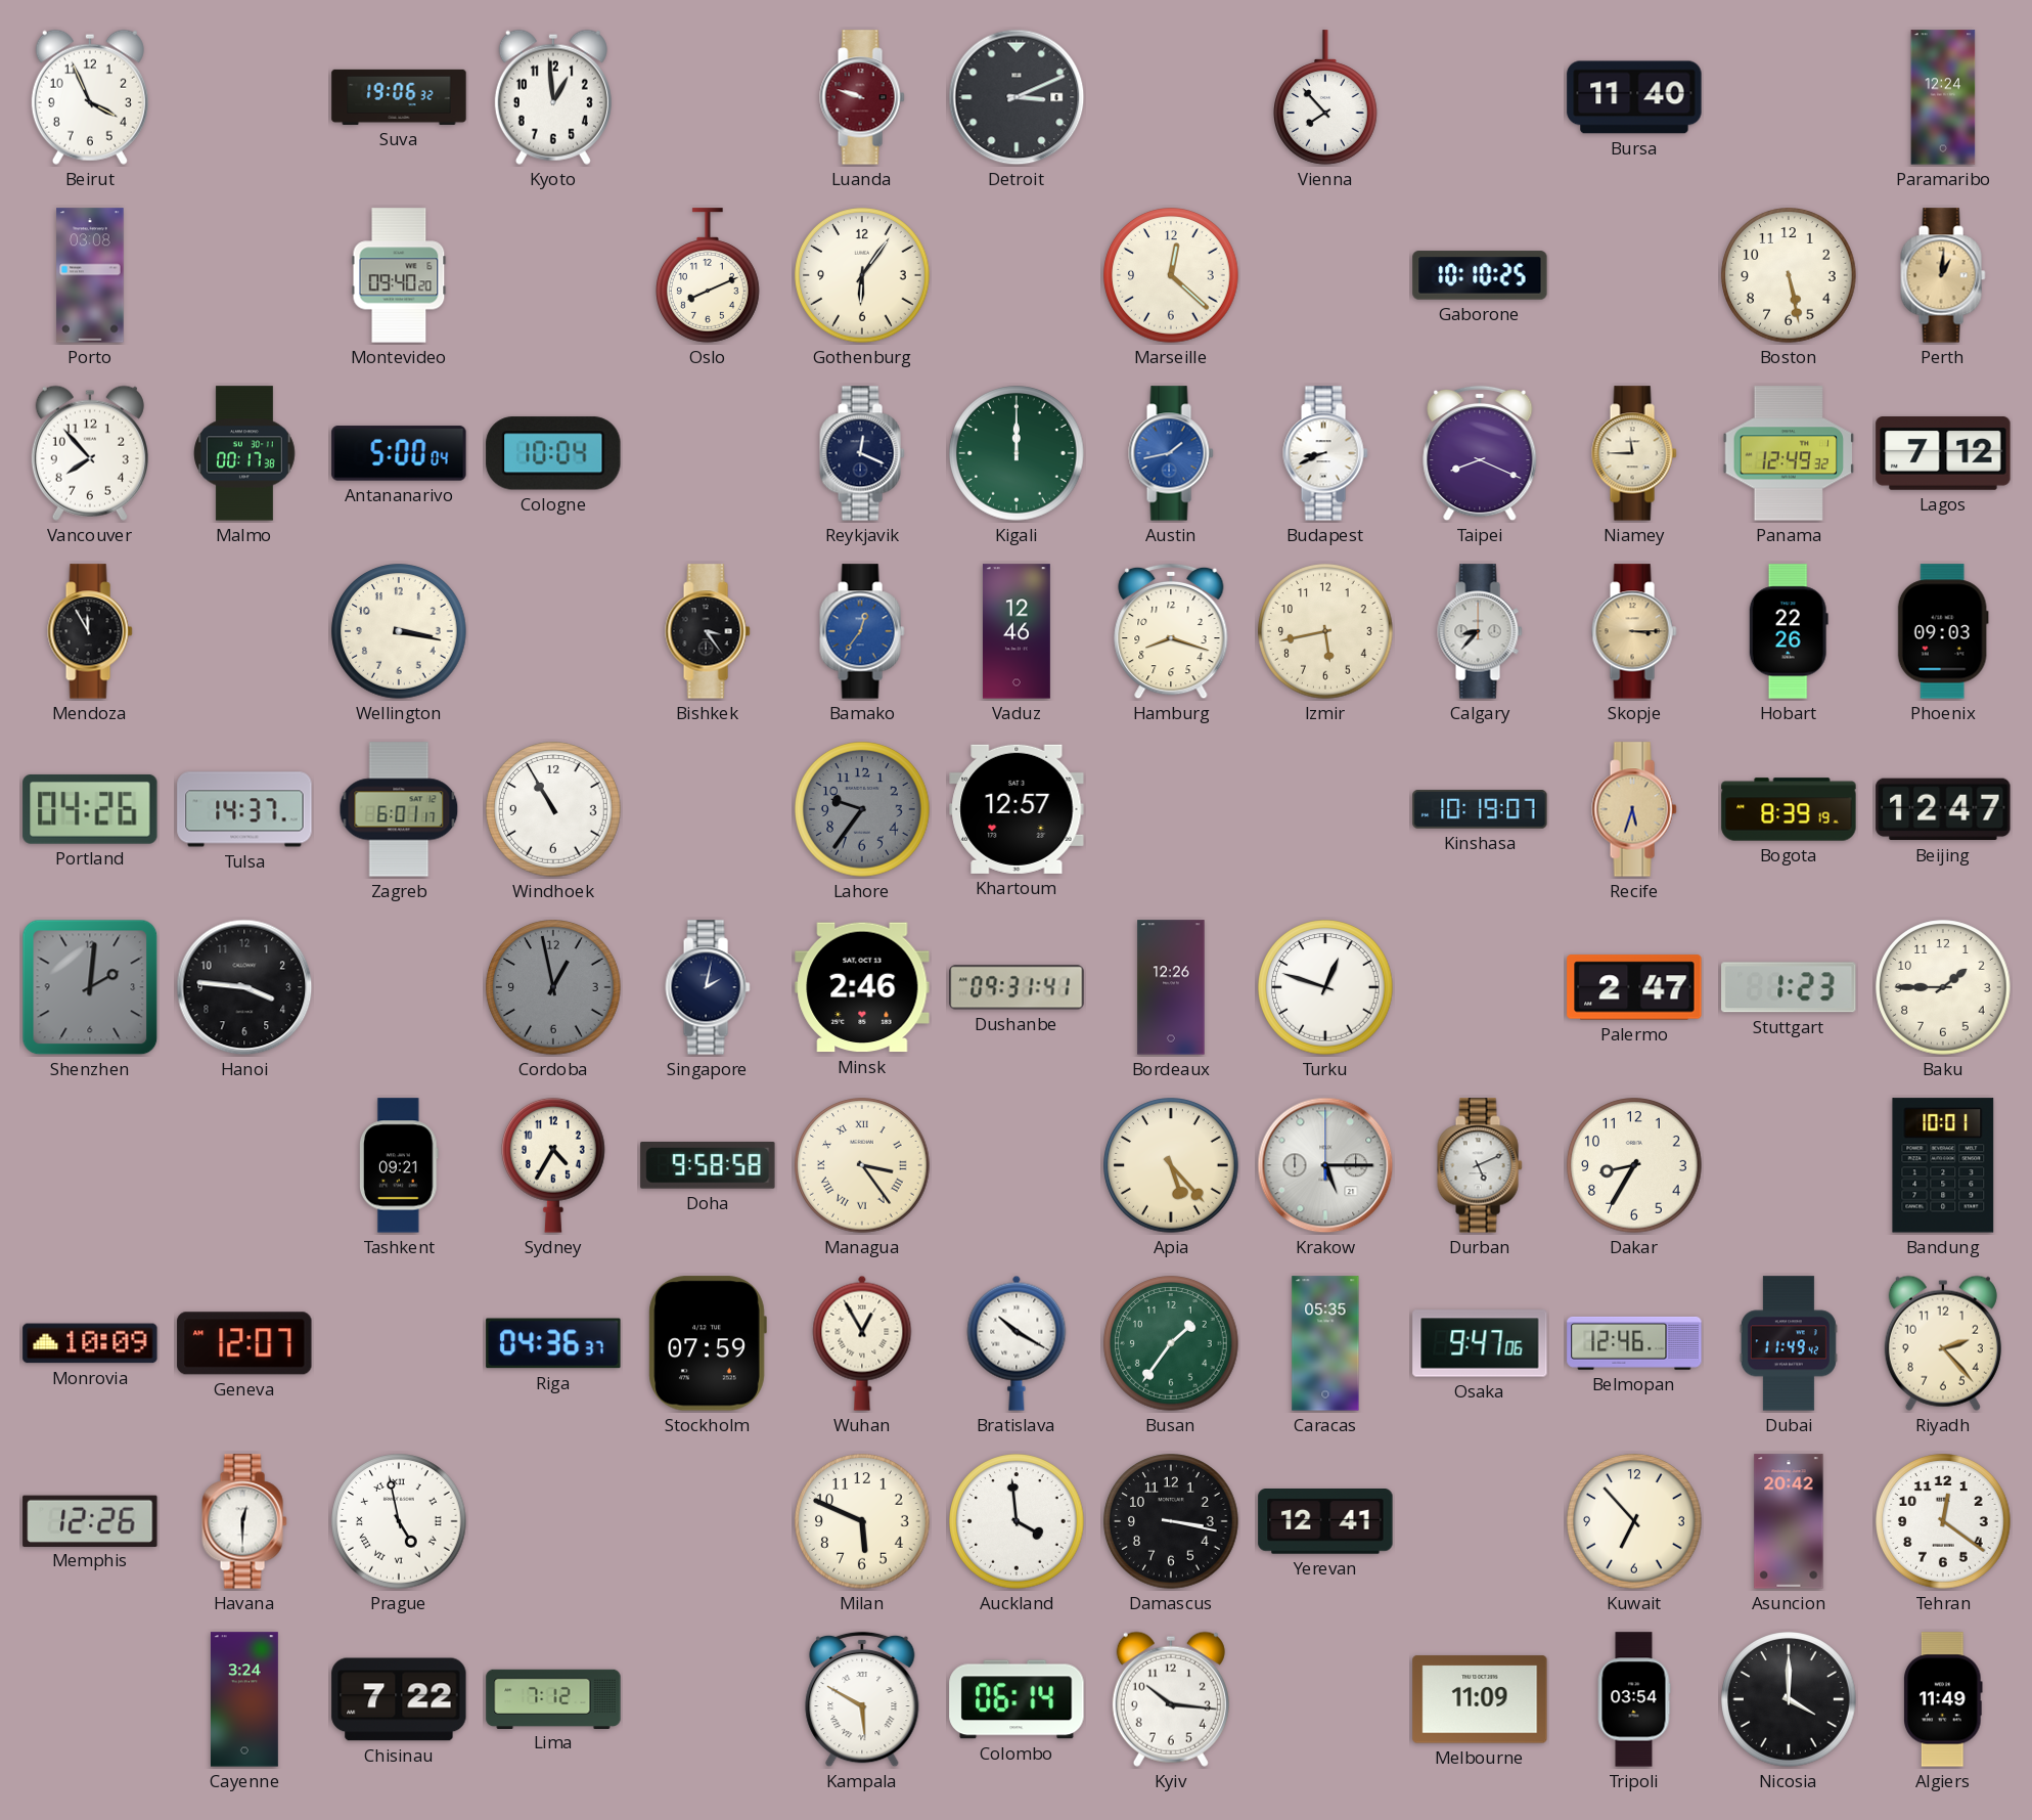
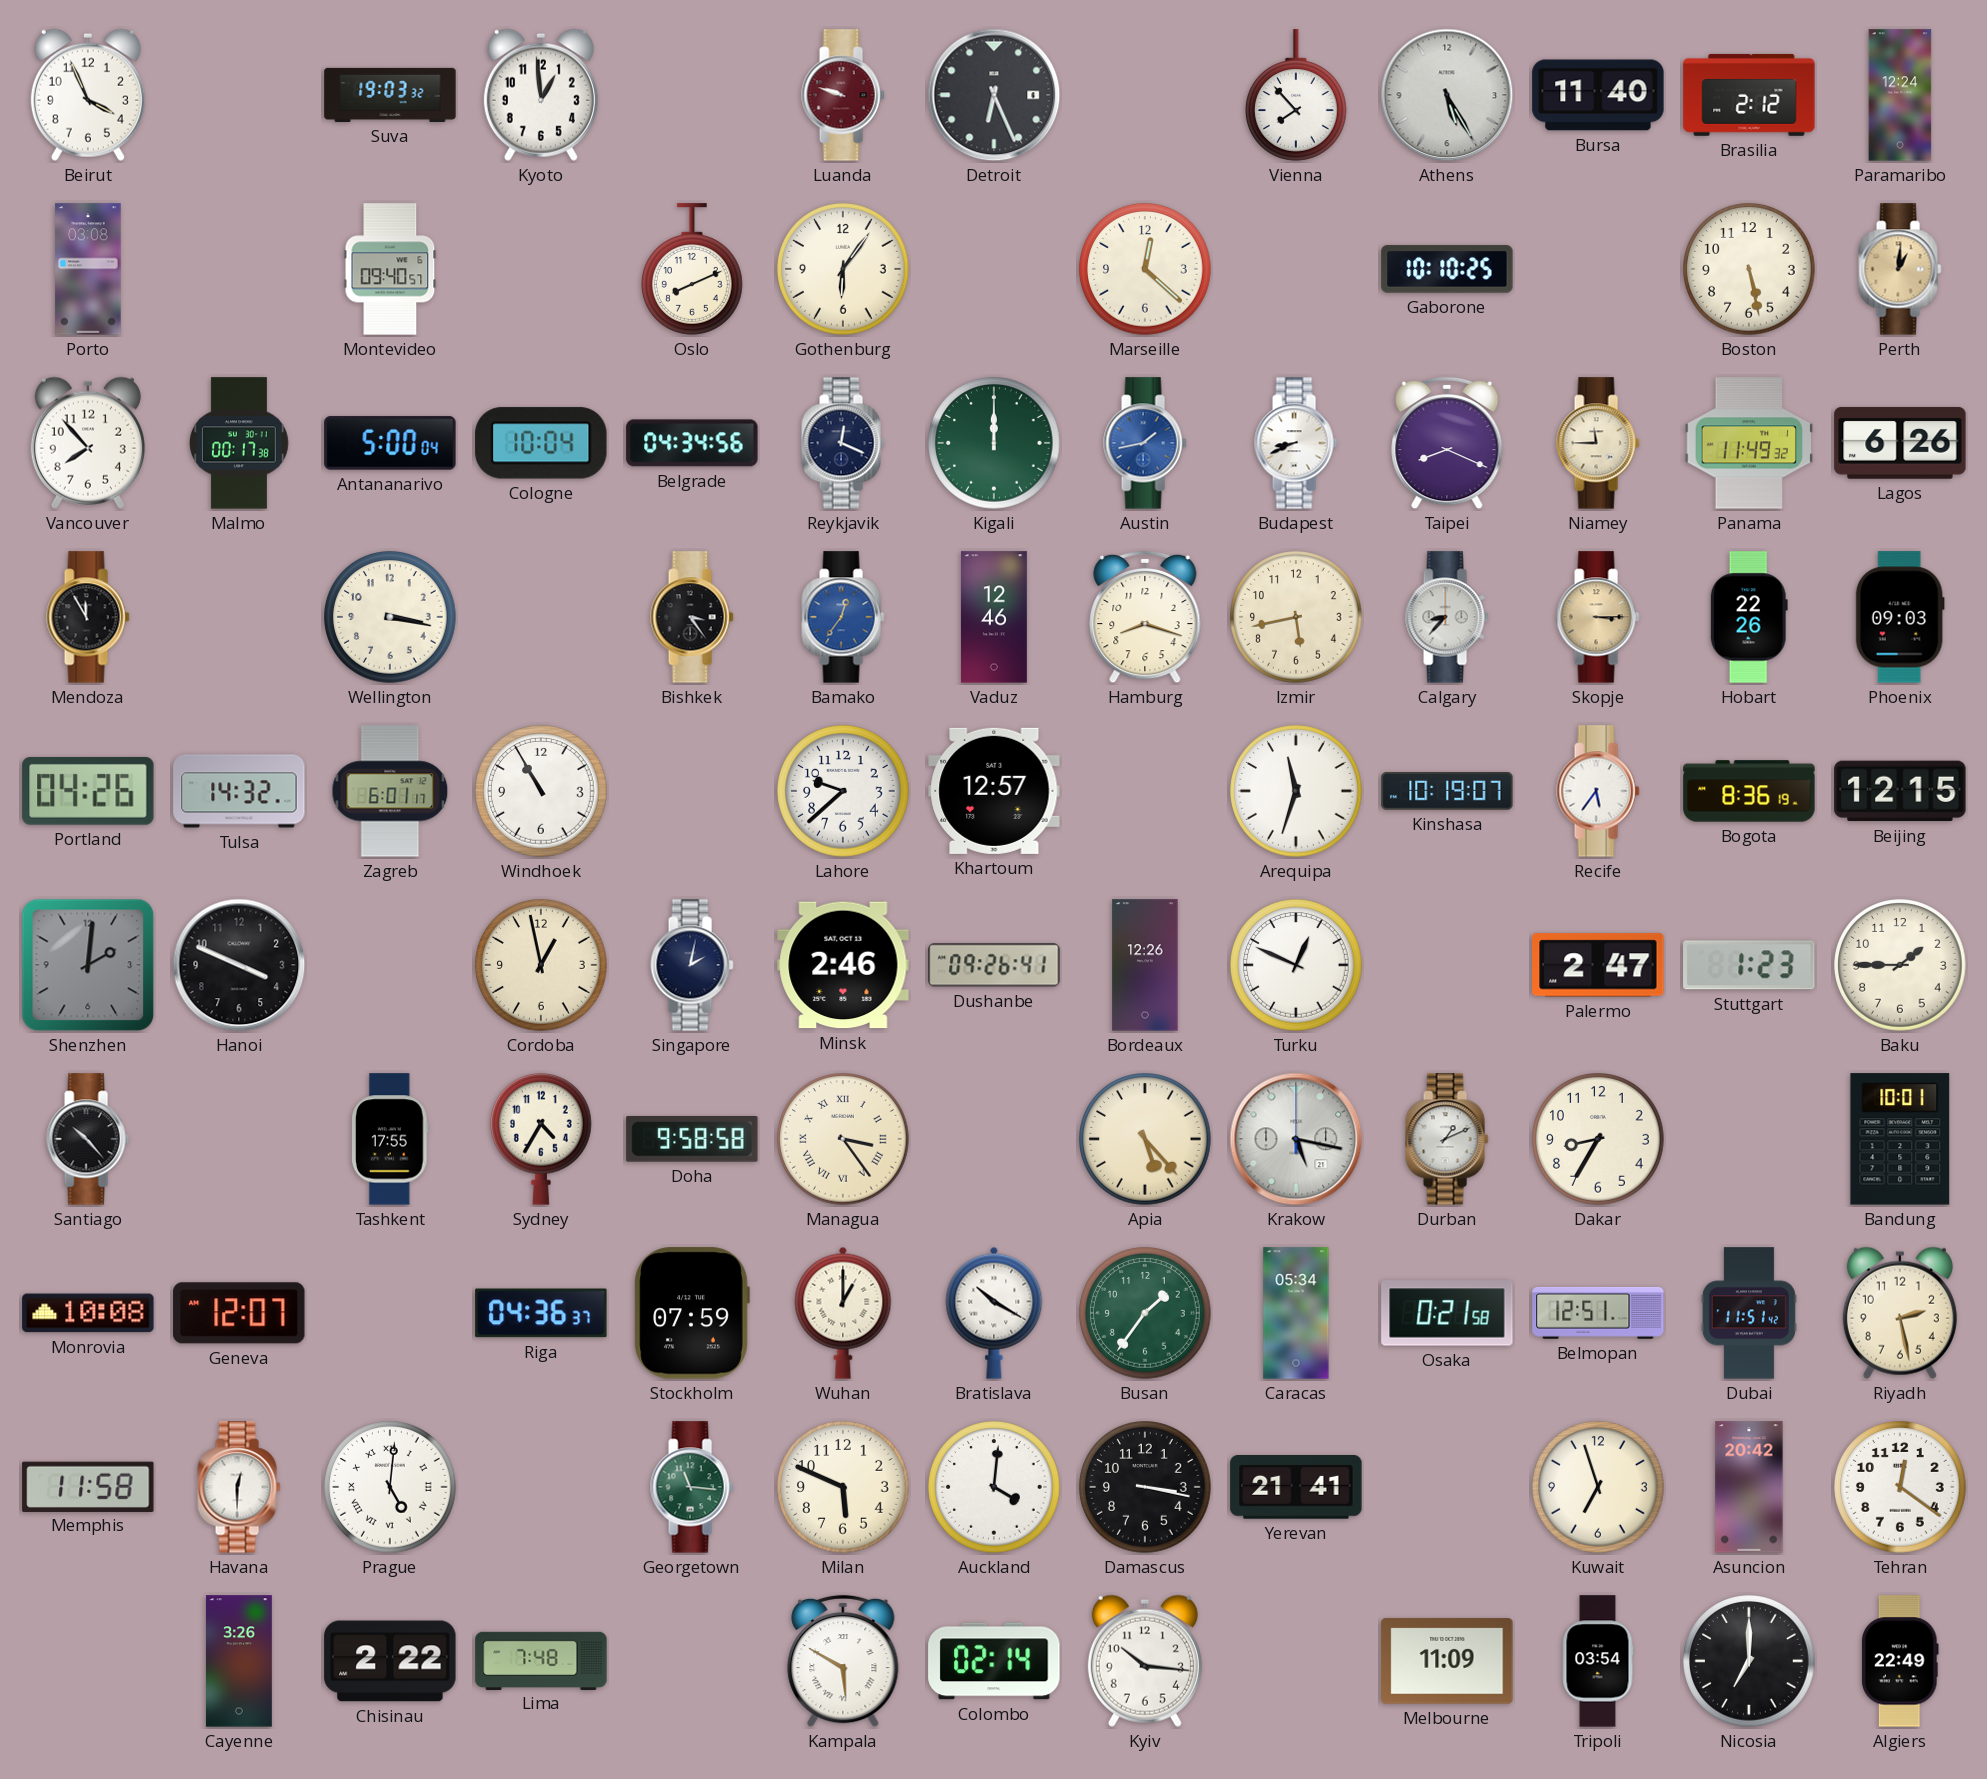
Suva: 19:06 -> 19:03
Detroit: 3:11 -> 6:26
Athens: none -> 5:25
Brasilia: none -> 2:12
Montevideo: 09:40:20 -> 09:40:57
Belgrade: none -> 04:34
Panama: 12:49 -> 11:49
Lagos: 7:12 -> 6:26
Tulsa: 14:37 -> 14:32
Lahore: 9:36 -> 9:38
Lahore dial: grey -> white
Arequipa: none -> 11:33
Recife: 5:33 -> 5:36
Recife dial: champagne -> white
Bogota: 8:39 -> 8:36
Beijing: 12:47 -> 12:15
Hanoi: 3:46 -> 3:49
Cordoba dial: grey -> cream
Dushanbe: 09:31 -> 09:26
Turku: 12:48 -> 12:49
Santiago: none -> 10:23
Tashkent: 09:21 -> 17:55
Krakow: 5:15 -> 5:17
Durban: 5:11 -> 1:11
Monrovia: 10:09 -> 10:08
Wuhan: 12:55 -> 1:00
Caracas: 05:35 -> 05:34
Osaka: 9:47 -> 0:21
Belmopan: 12:46 -> 12:51
Dubai: 11:49 -> 11:51
Riyadh: 2:23 -> 2:28
Memphis: 12:26 -> 11:58
Prague: 4:58 -> 5:01
Georgetown: none -> 11:16
Auckland: 3:59 -> 4:01
Yerevan: 12:41 -> 21:41
Kuwait: 6:53 -> 6:57
Cayenne: 3:24 -> 3:26
Chisinau: 7:22 -> 2:22
Lima: 7:12 -> 7:48
Colombo: 06:14 -> 02:14
Nicosia: 4:00 -> 7:00
Algiers: 11:49 -> 22:49
